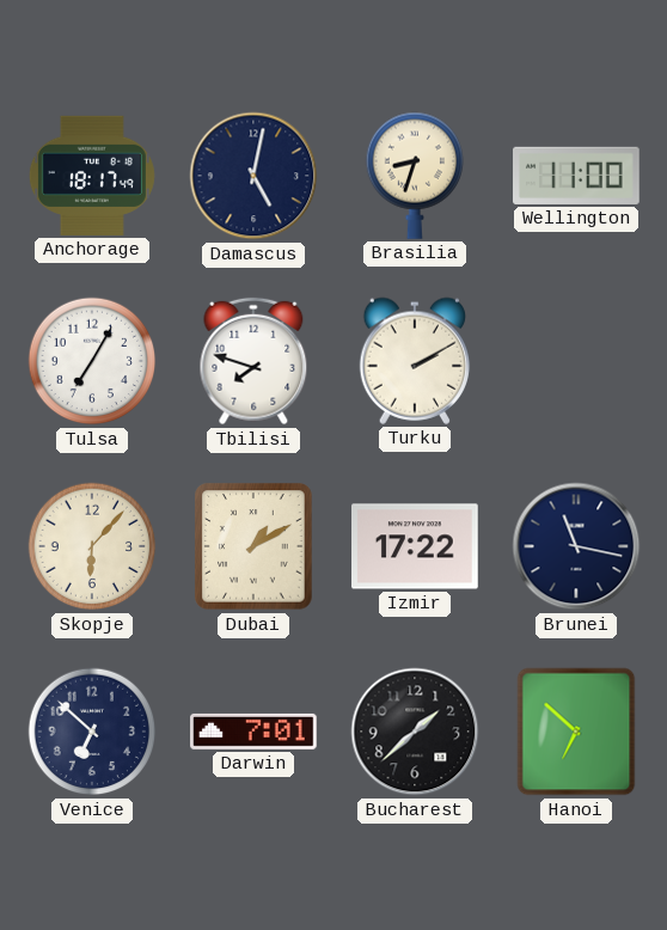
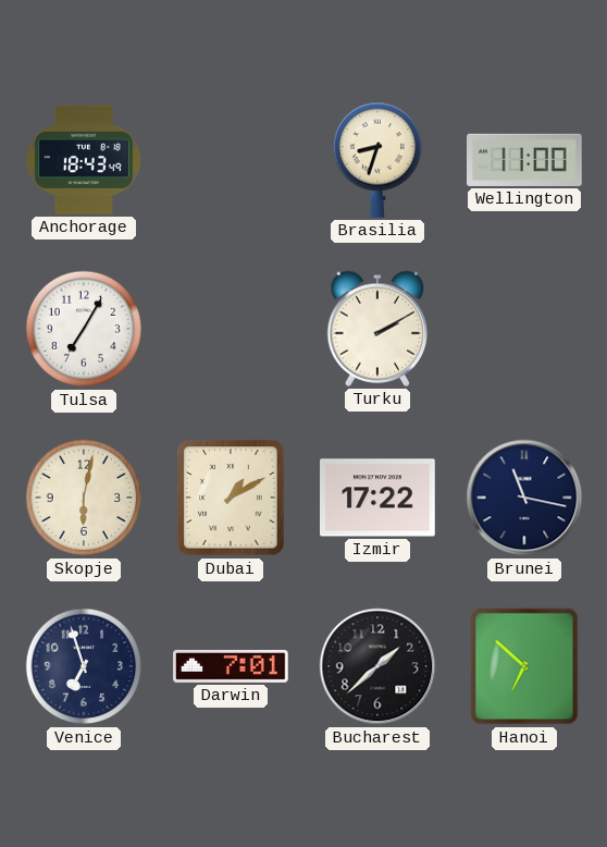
Anchorage: 18:17 -> 18:43
Damascus: 5:02 -> none
Tbilisi: 7:48 -> none
Skopje: 6:07 -> 6:02
Venice: 6:52 -> 6:57
